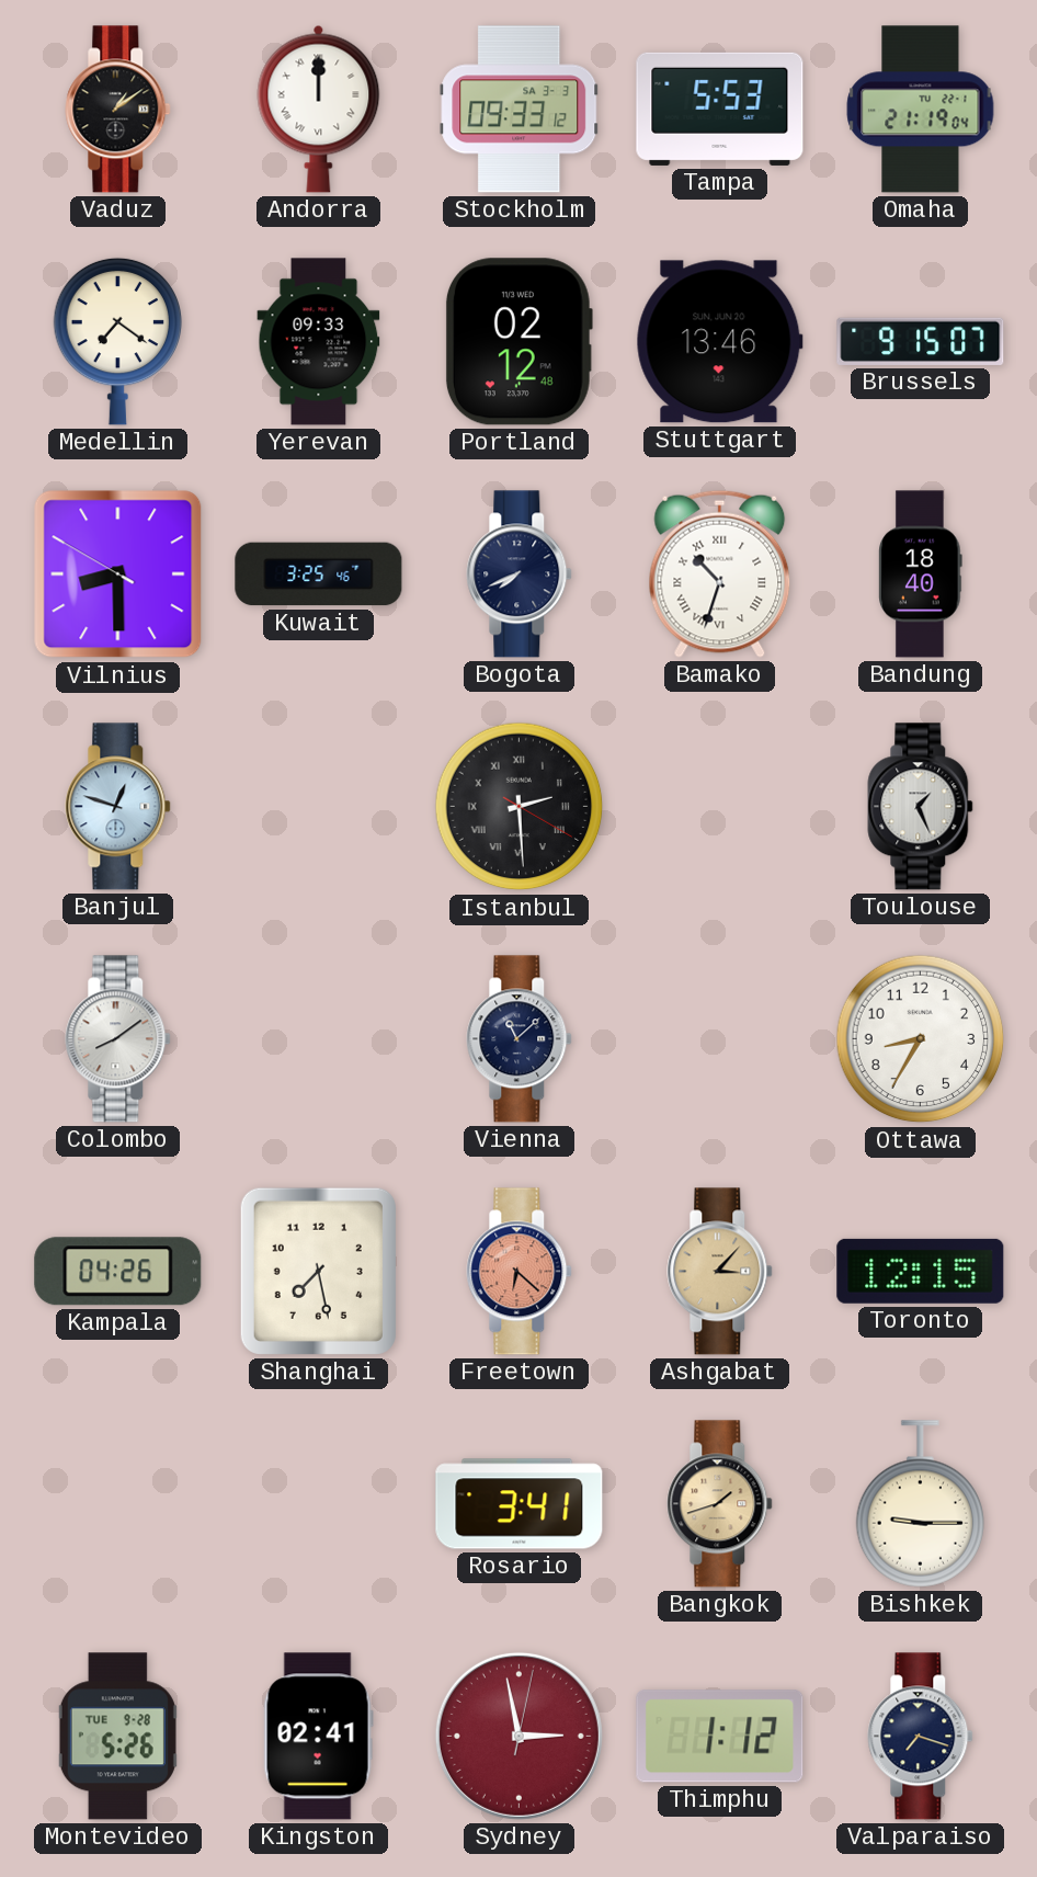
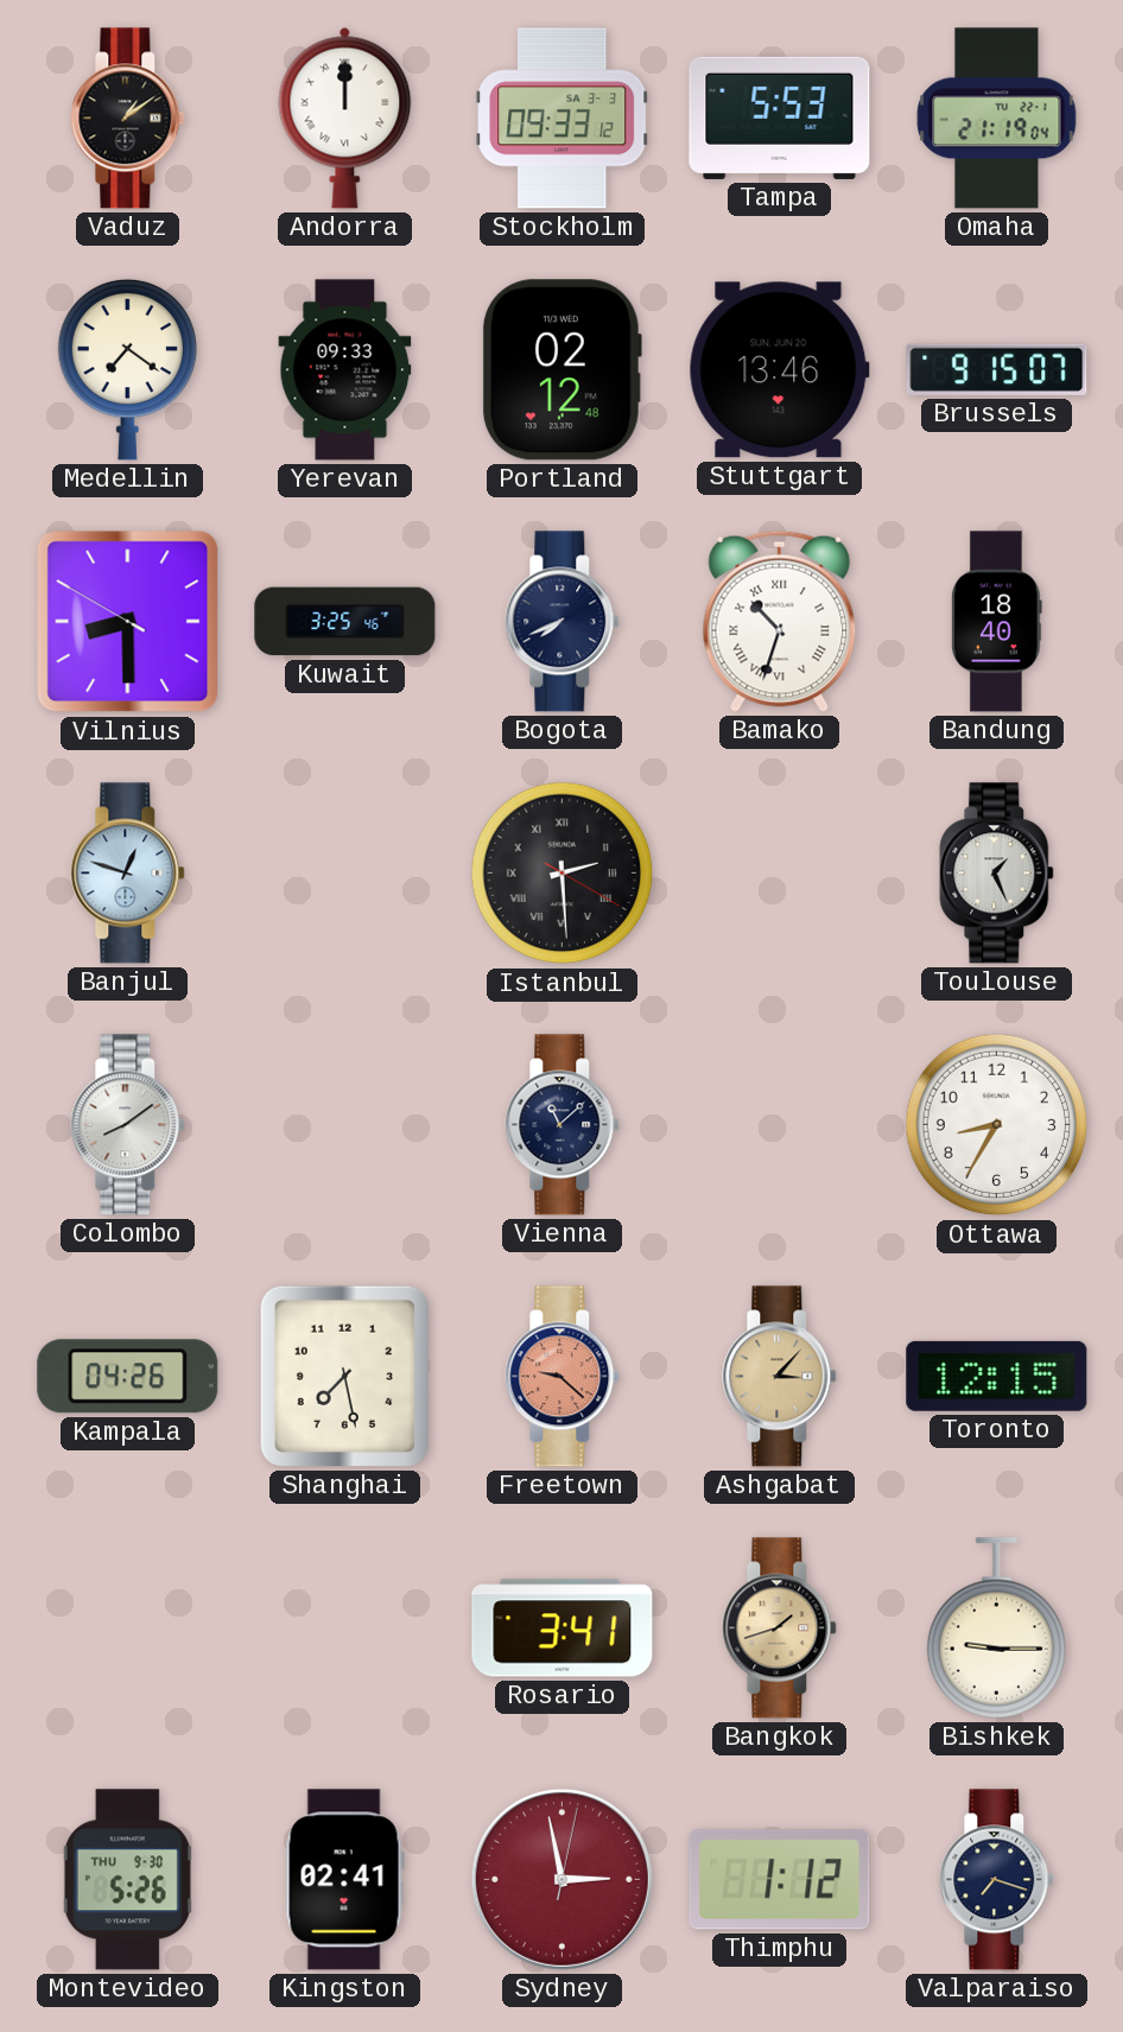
Freetown: 6:22 -> 9:22
Montevideo date: TUE 9-28 -> THU 9-30
